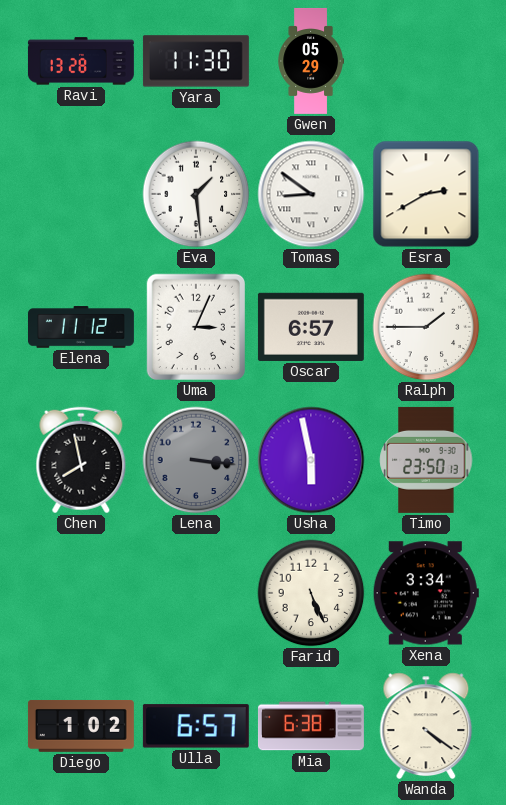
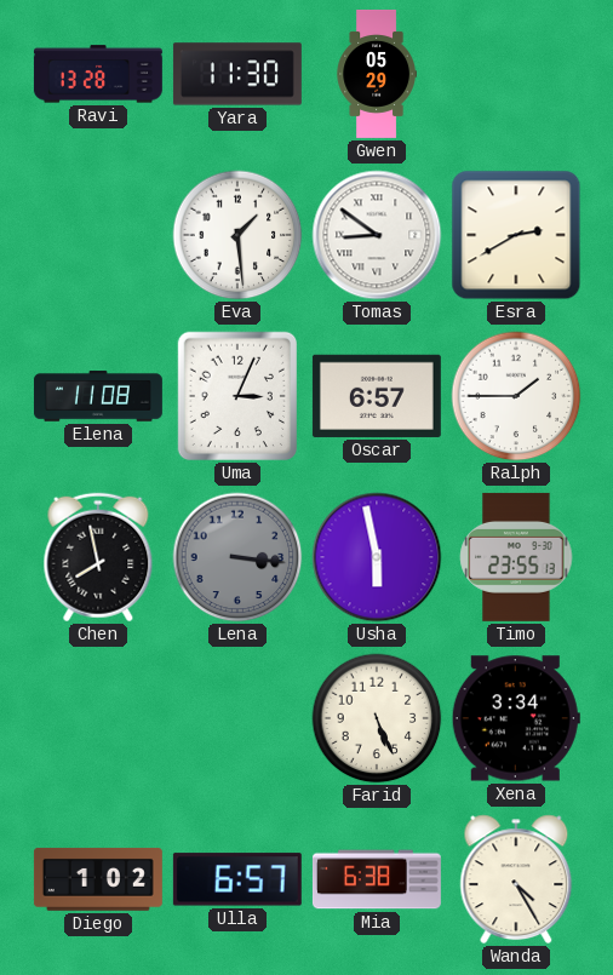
Elena: 11:12 -> 11:08
Timo: 23:50 -> 23:55
Wanda: 4:21 -> 4:25
